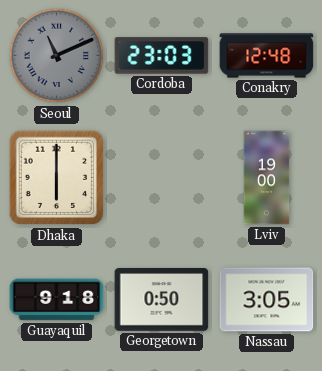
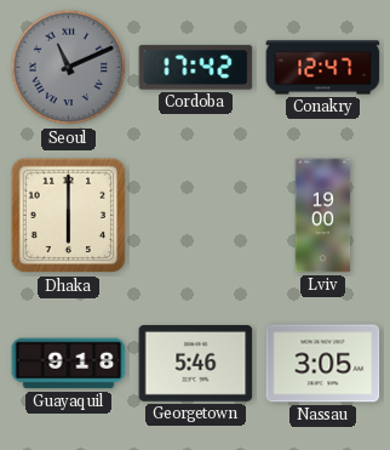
Cordoba: 23:03 -> 17:42
Conakry: 12:48 -> 12:47
Georgetown: 0:50 -> 5:46
